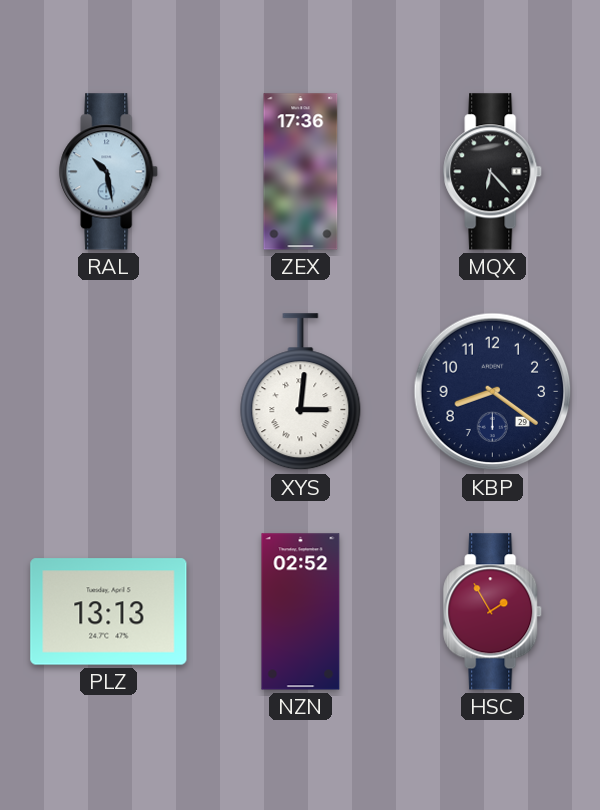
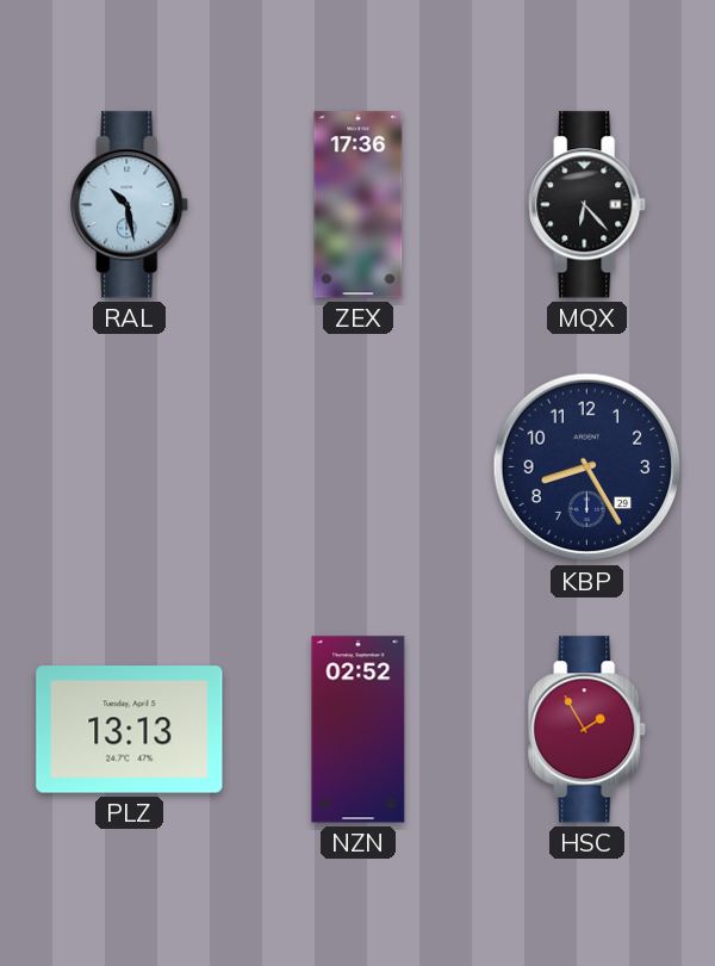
XYS: 3:01 -> none
KBP: 8:21 -> 8:25
